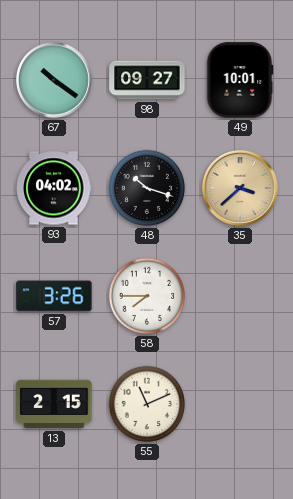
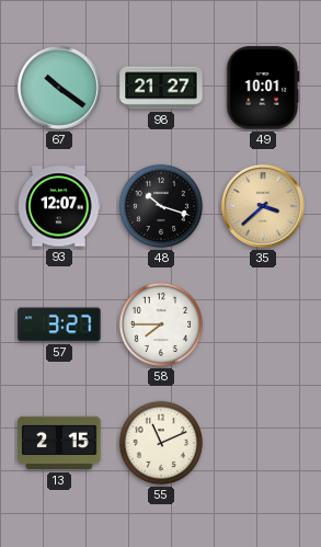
98: 09:27 -> 21:27
93: 04:02 -> 12:07
57: 3:26 -> 3:27
